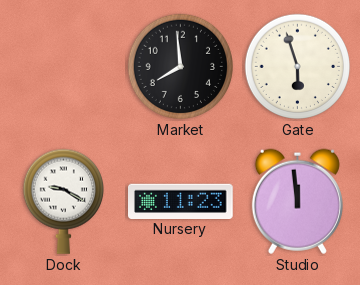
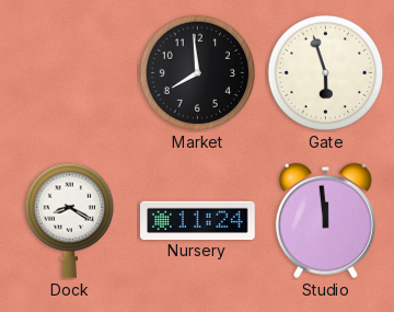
Dock: 9:20 -> 8:20
Nursery: 11:23 -> 11:24
